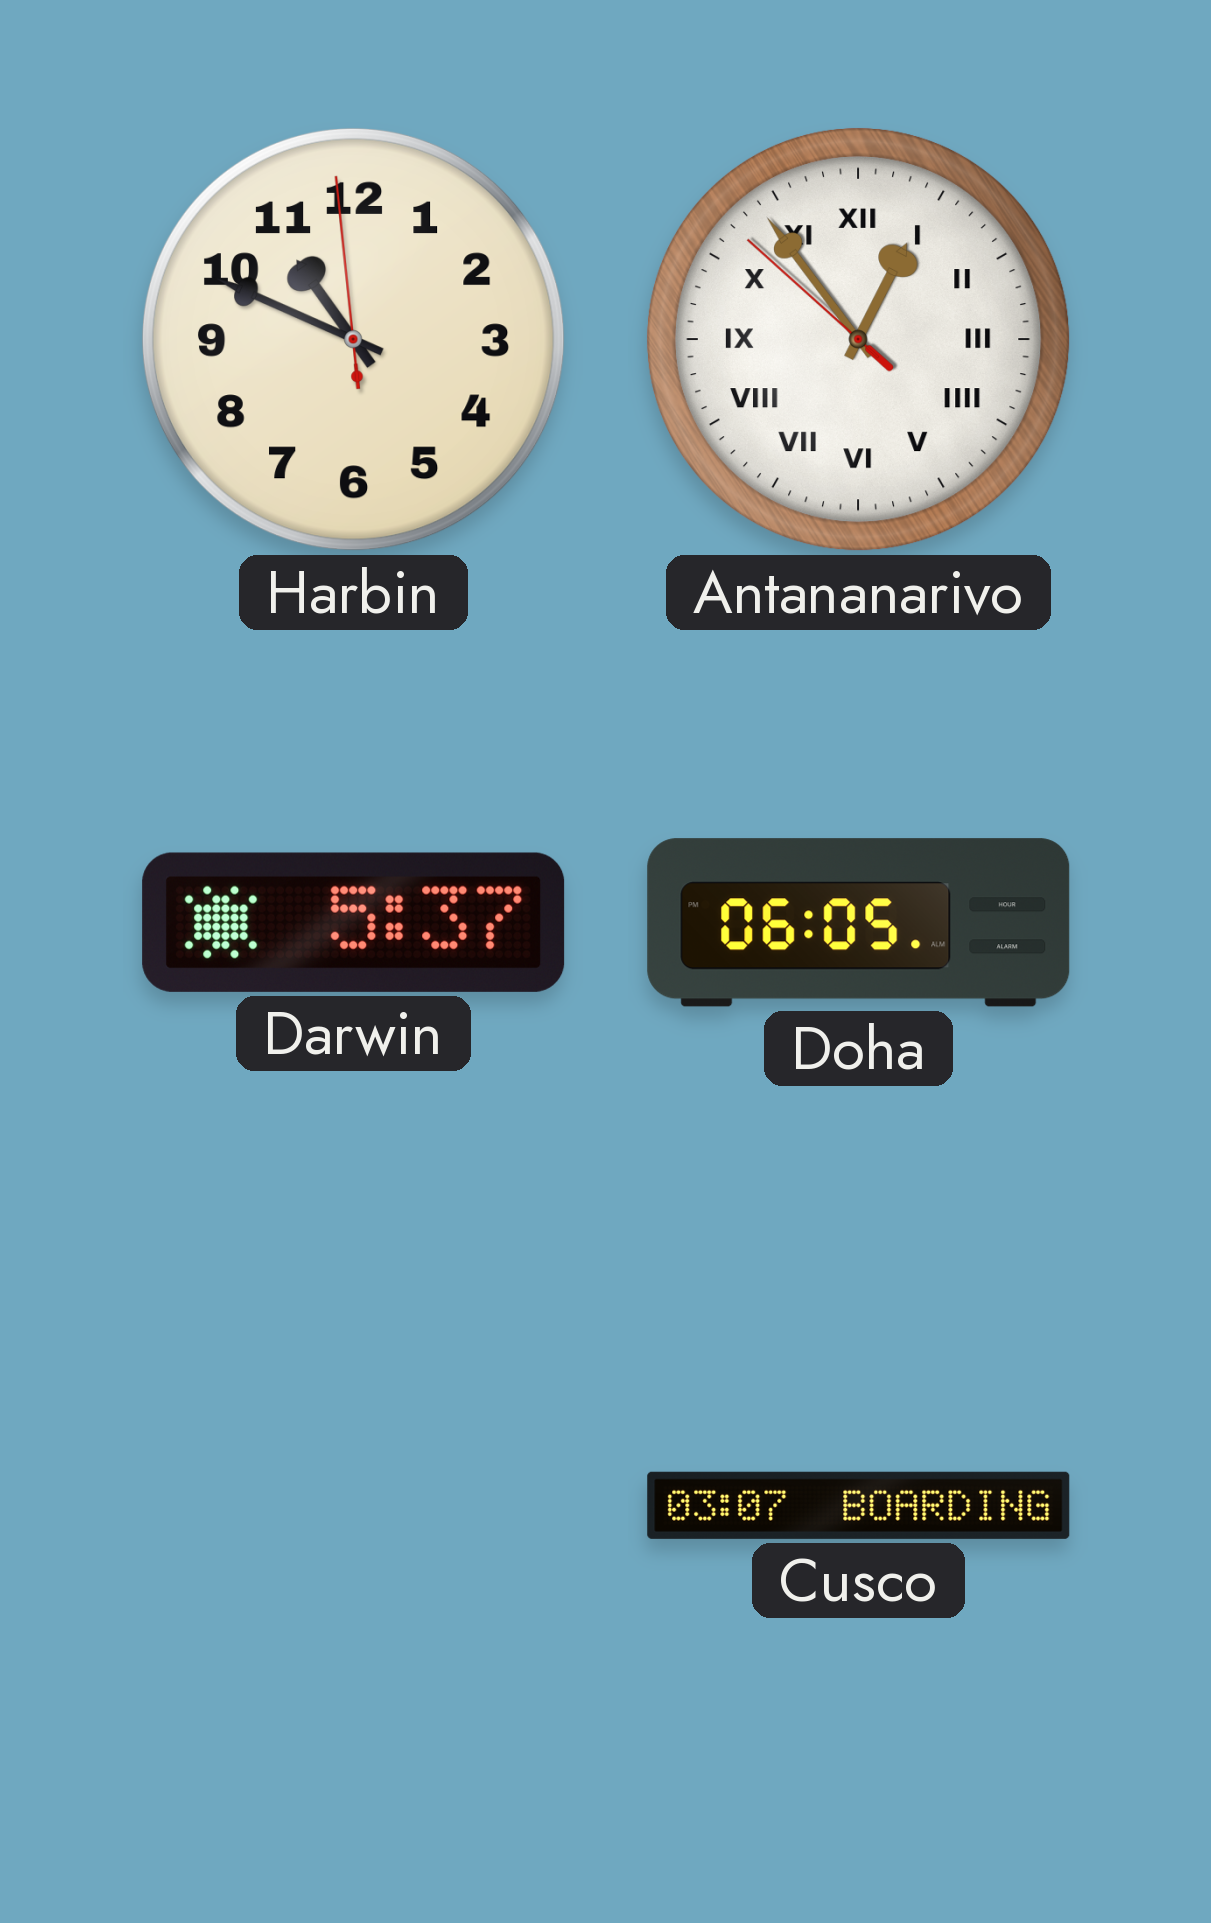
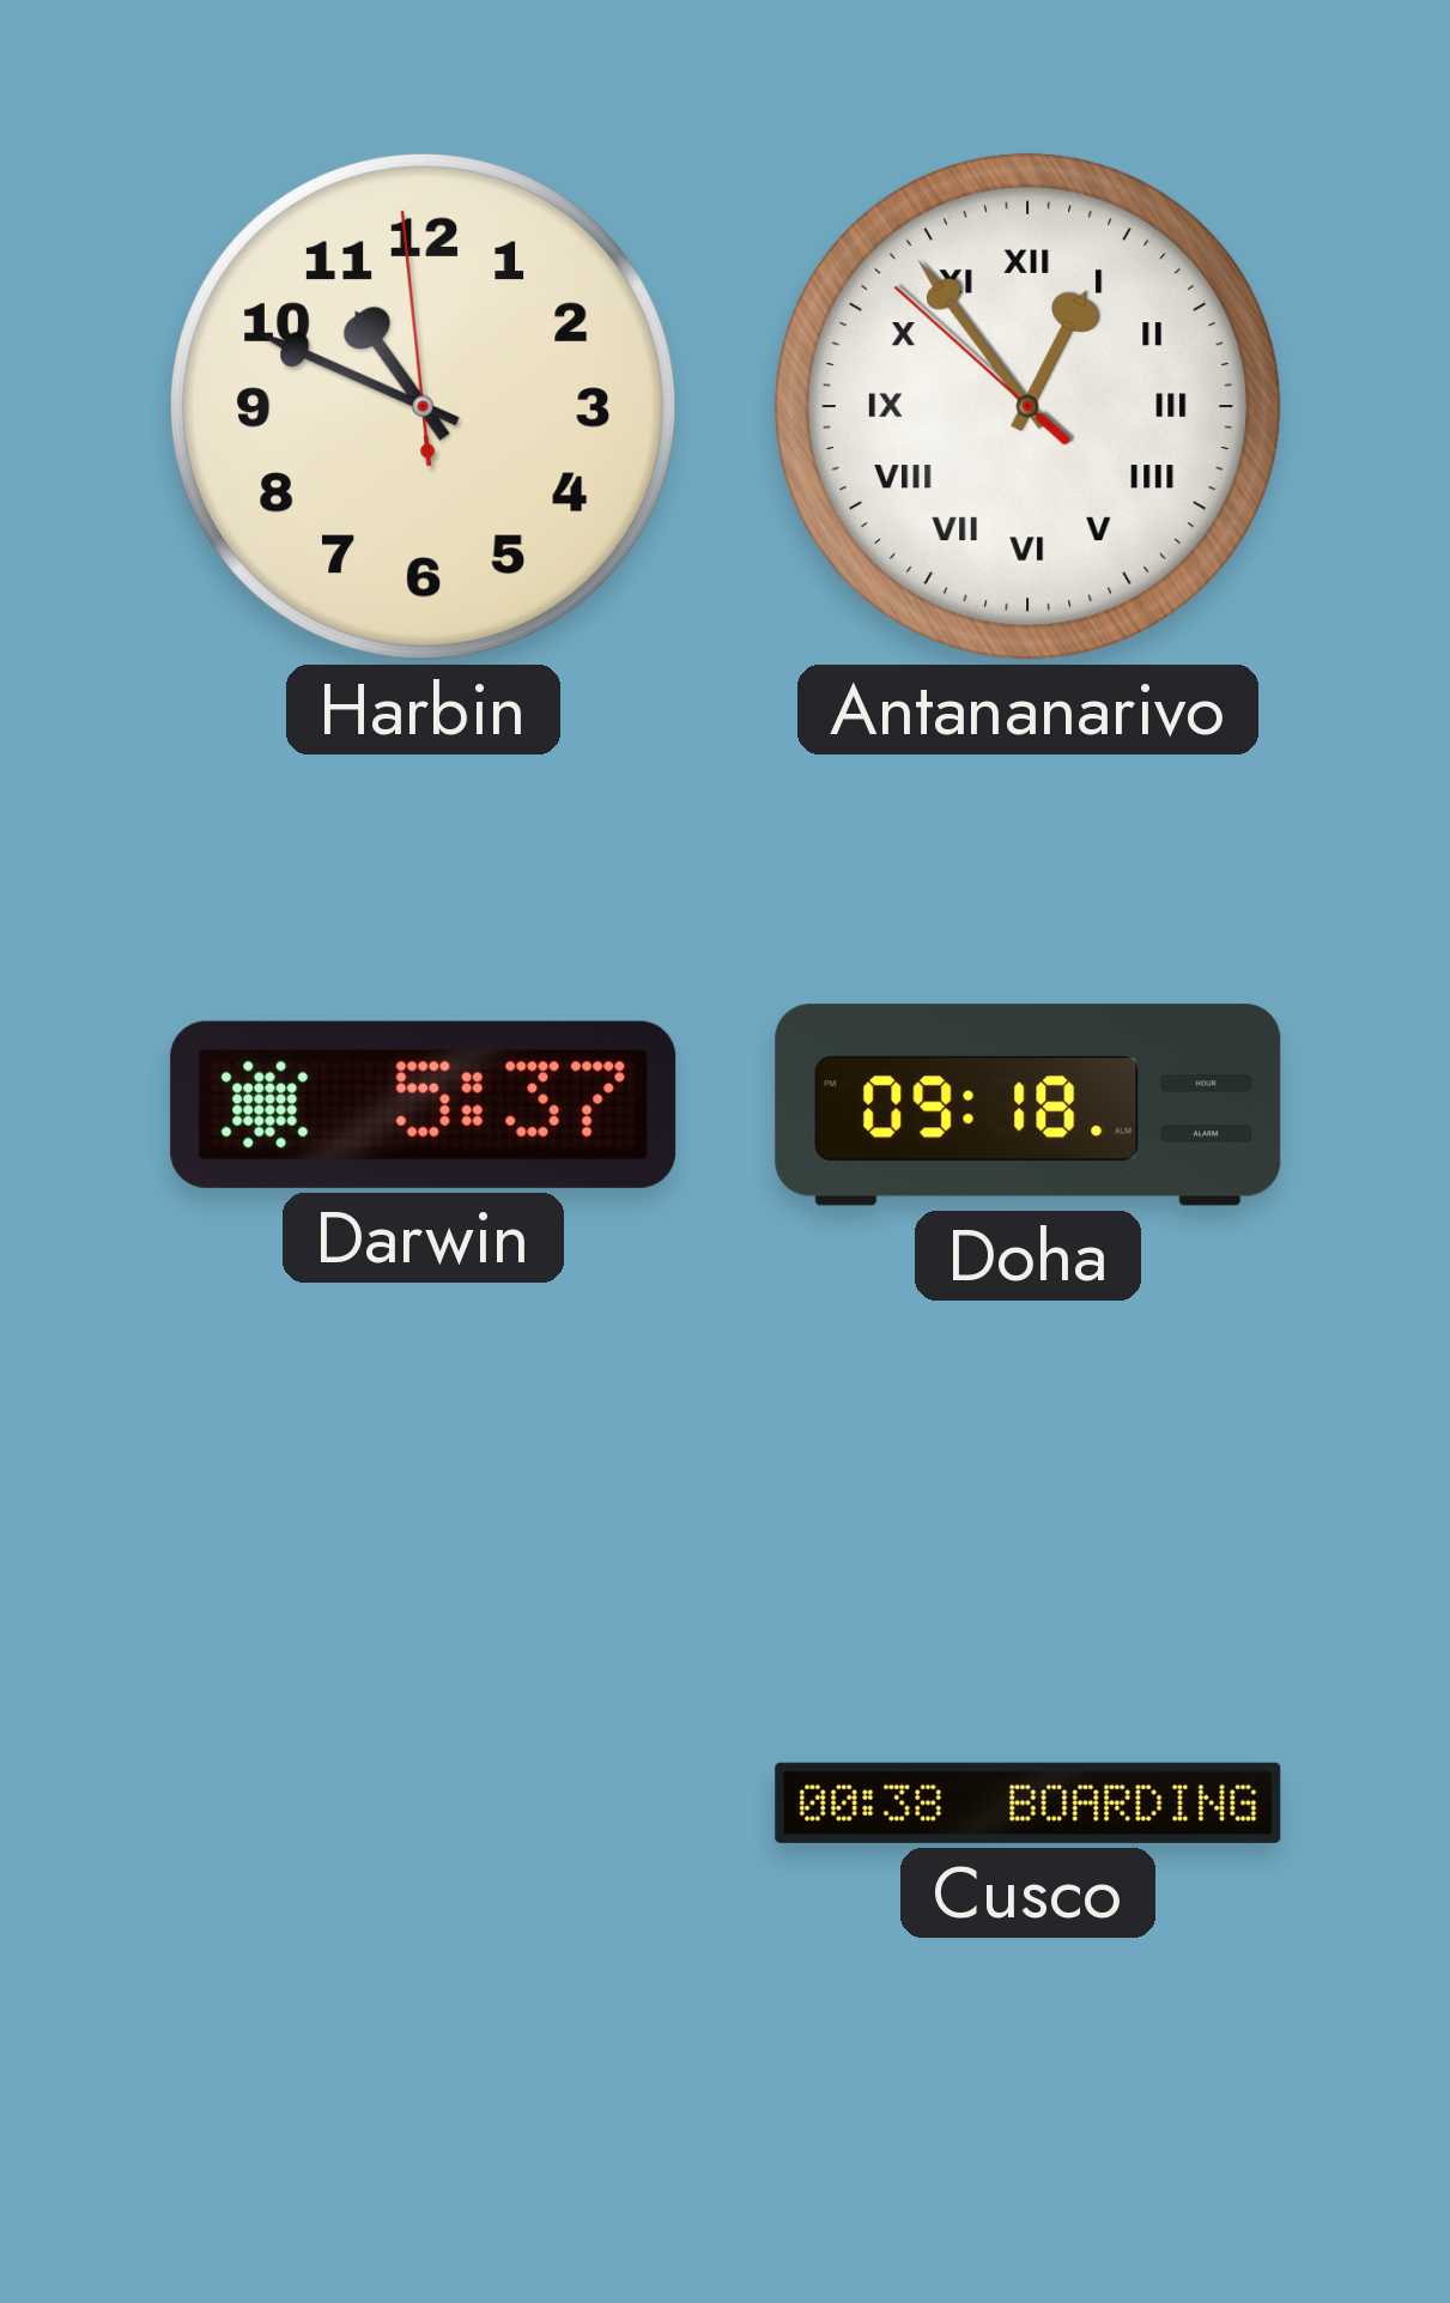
Doha: 06:05 -> 09:18
Cusco: 03:07 -> 00:38
